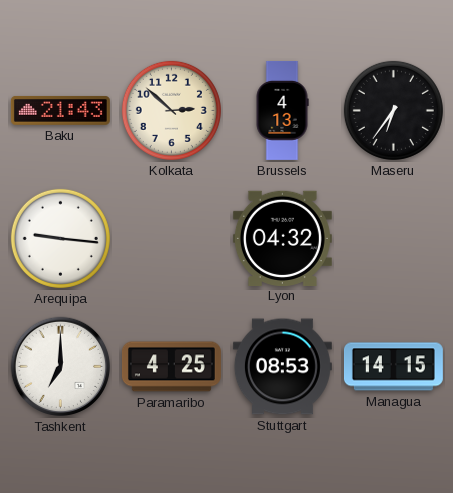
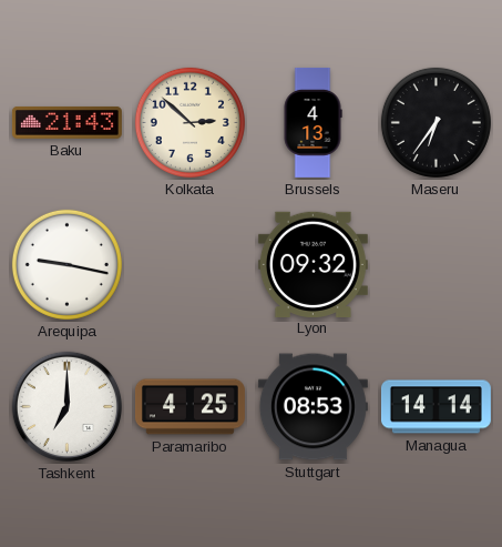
Arequipa: 9:16 -> 9:17
Lyon: 04:32 -> 09:32
Managua: 14:15 -> 14:14
